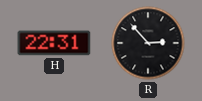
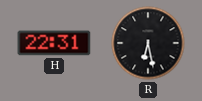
R: 2:53 -> 6:28
